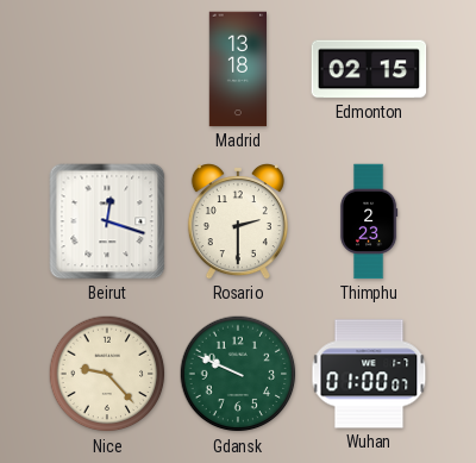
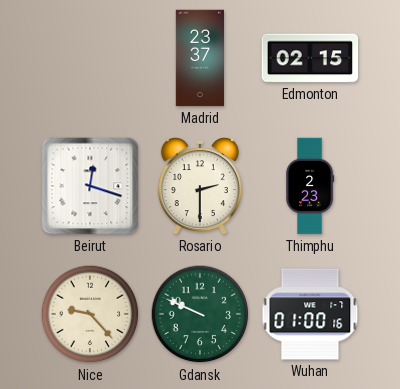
Madrid: 13:18 -> 23:37
Wuhan: 01:00:07 -> 01:00:16
